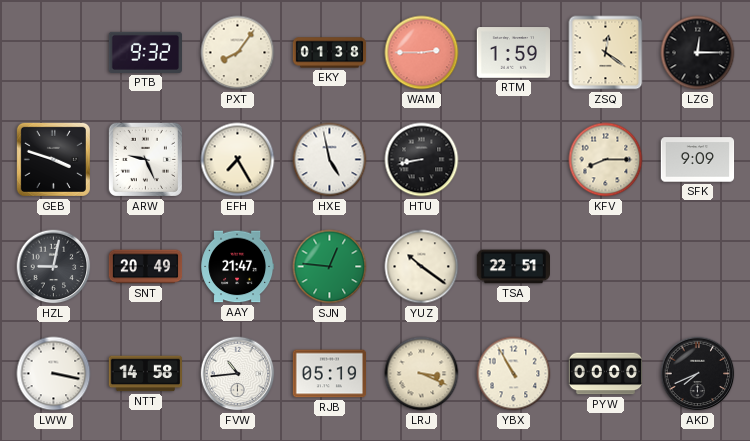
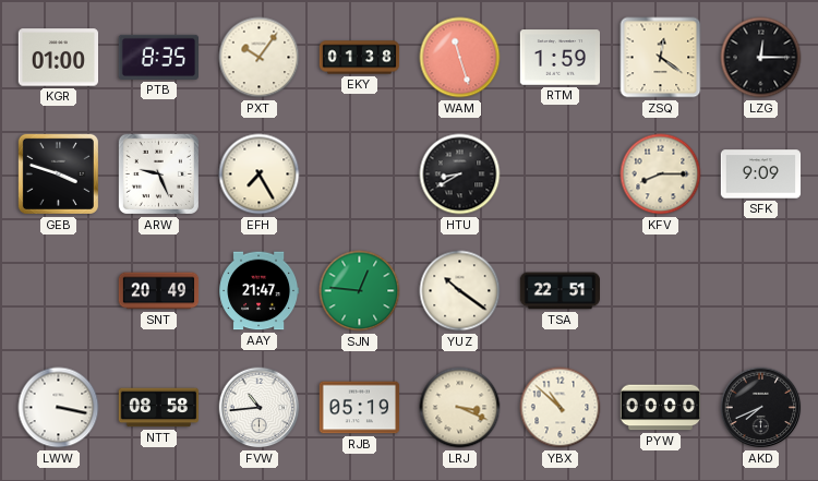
KGR: none -> 01:00
PTB: 9:32 -> 8:35
PXT: 8:06 -> 10:06
WAM: 2:45 -> 11:27
HXE: 4:58 -> none
HTU: 8:43 -> 8:40
HZL: 9:02 -> none
NTT: 14:58 -> 08:58
YBX: 10:55 -> 10:52
